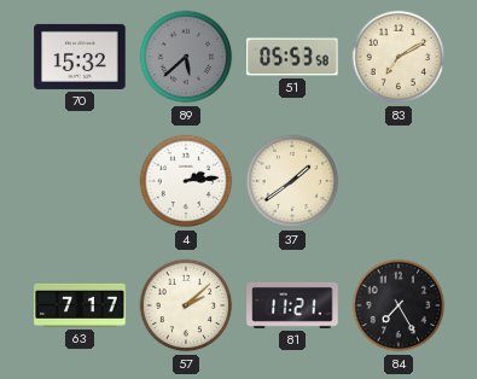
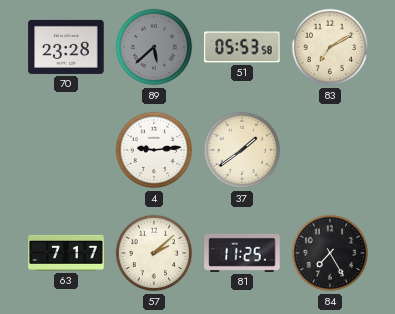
70: 15:32 -> 23:28
4: 2:14 -> 9:14
81: 11:21 -> 11:25
